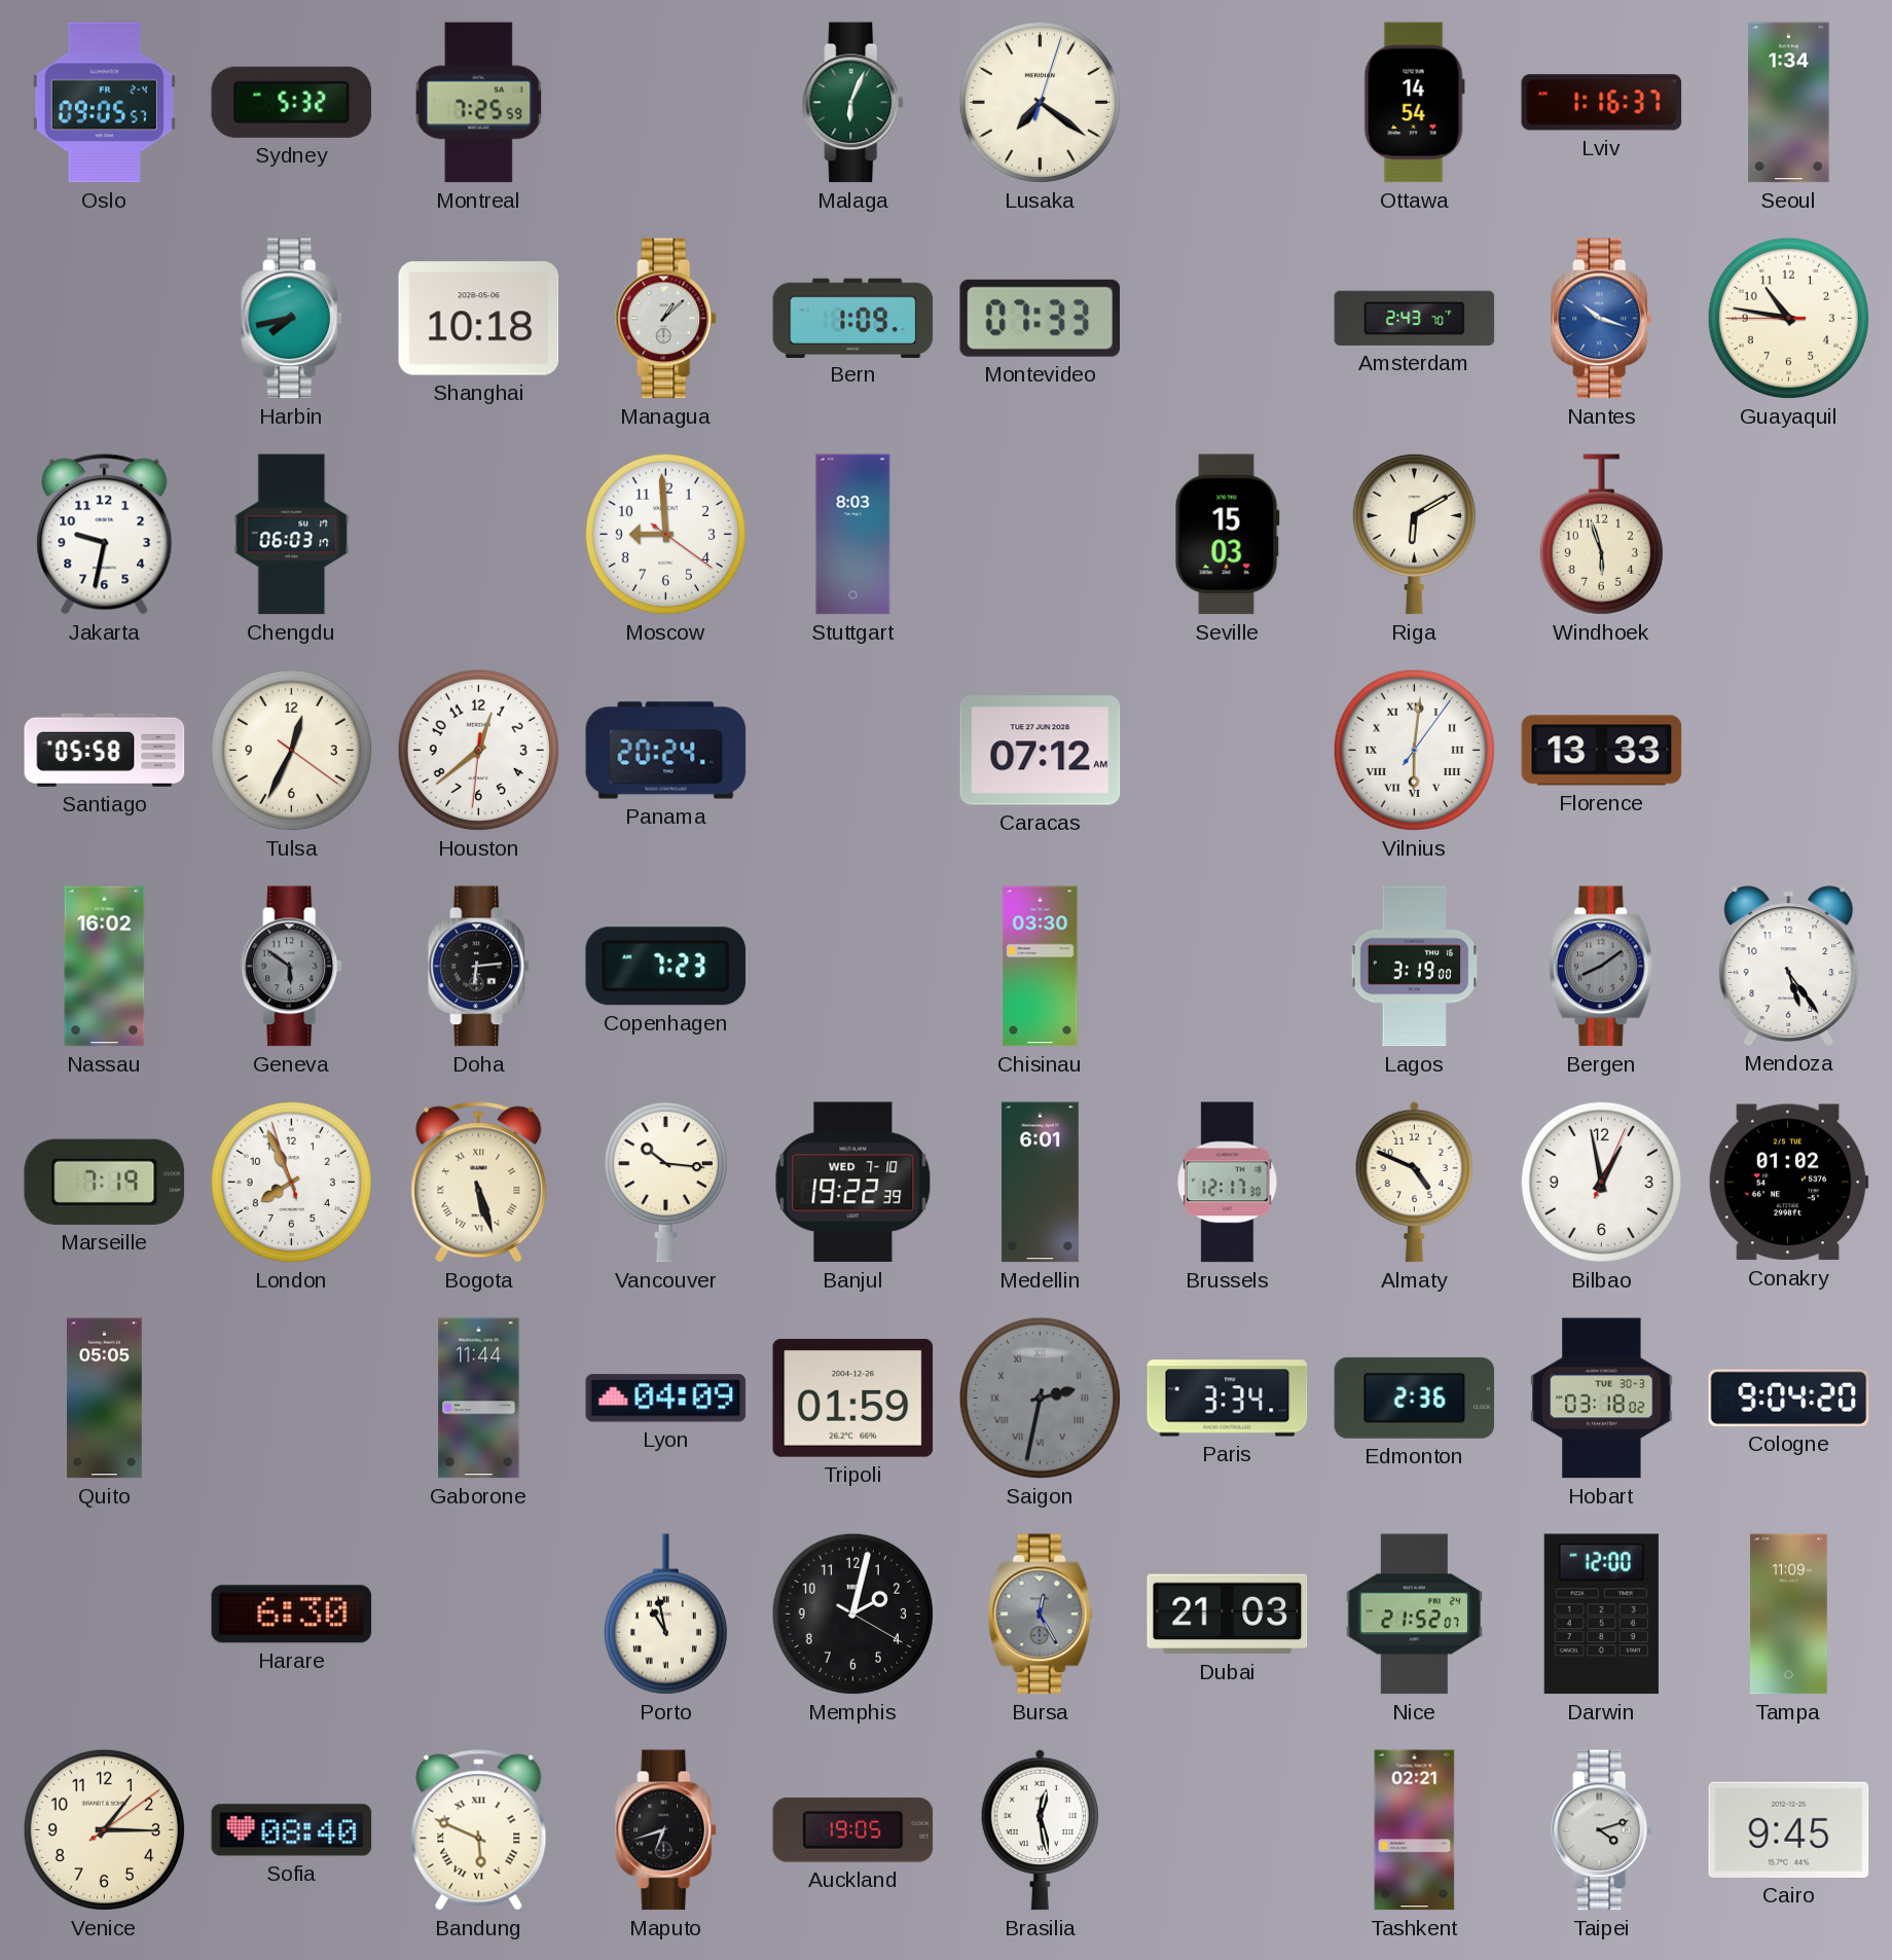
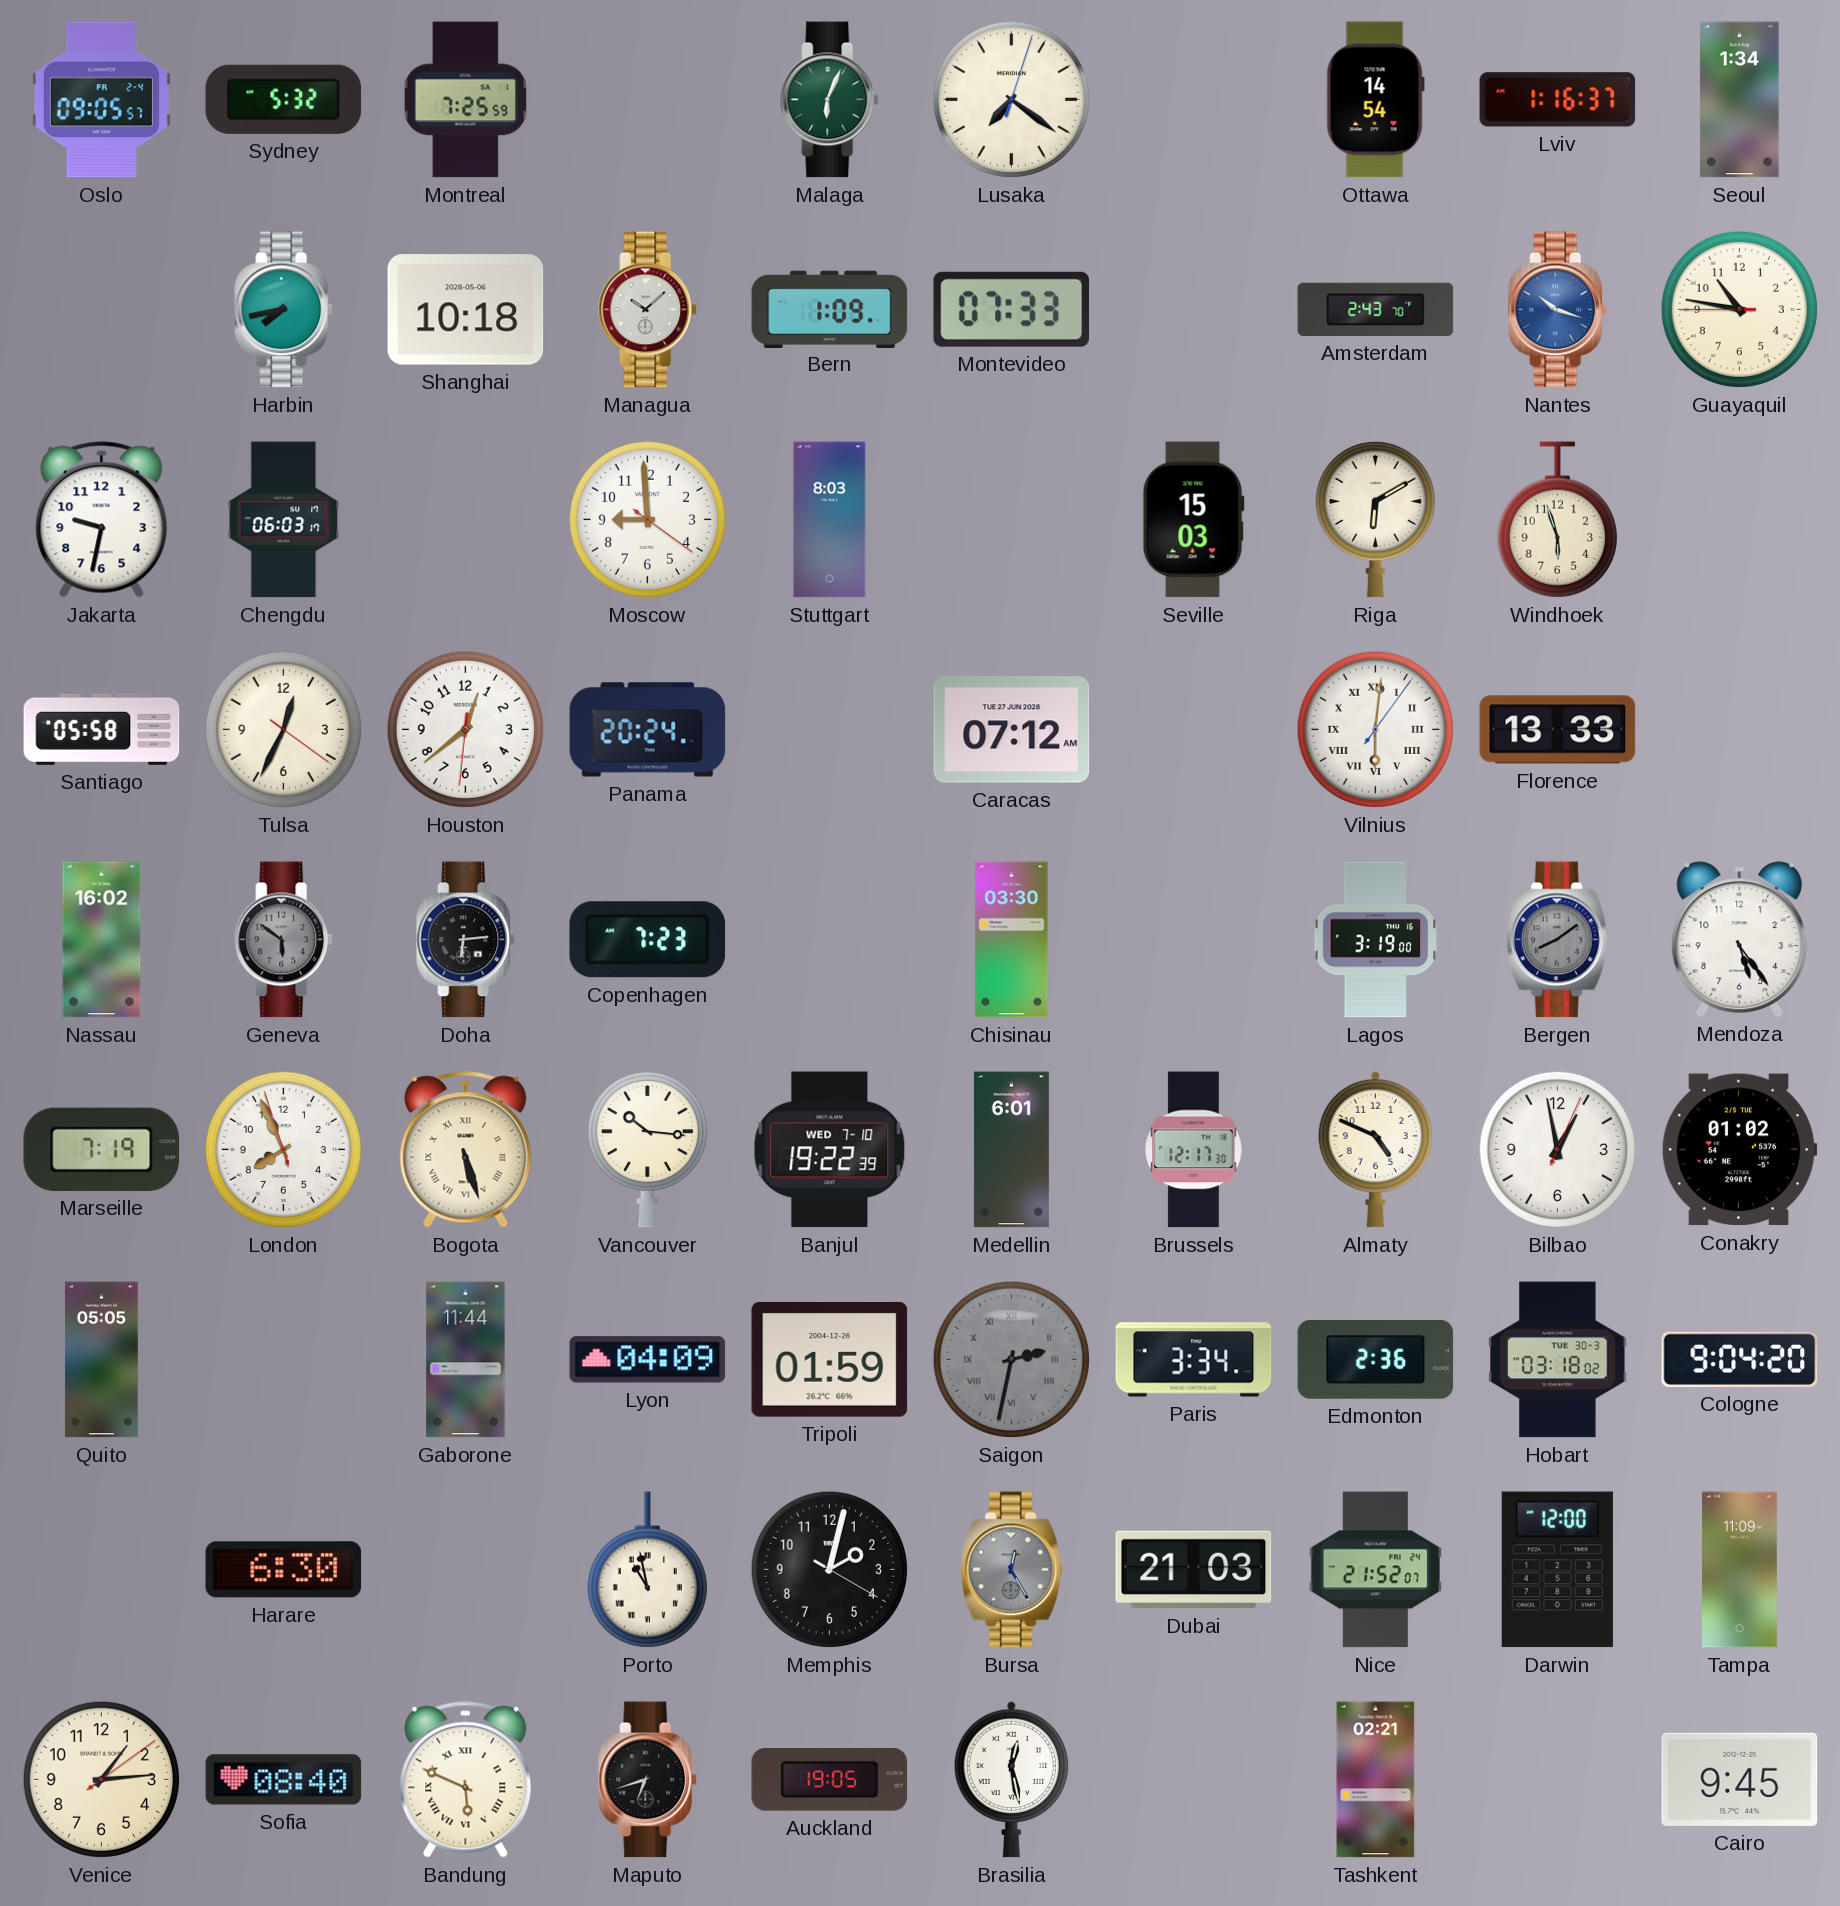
Managua: 1:08 -> 10:08
Venice: 1:15 -> 1:14
Taipei: 4:12 -> none
